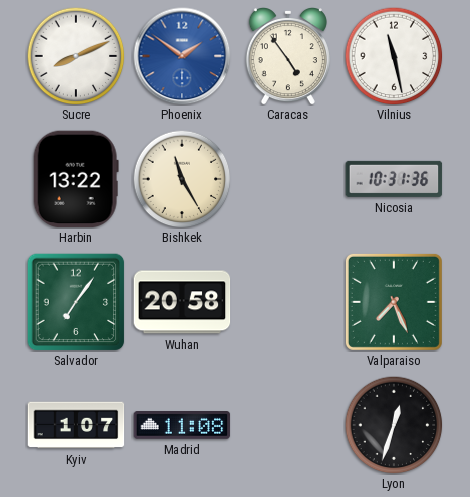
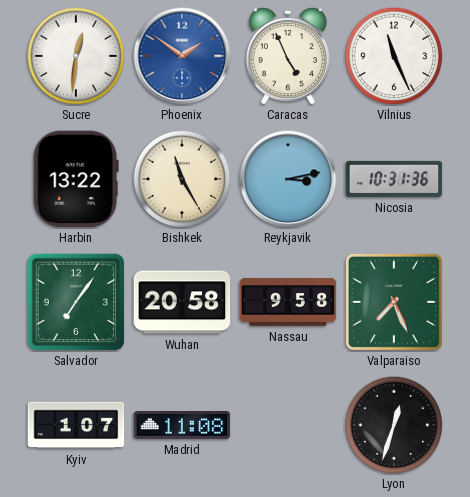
Sucre: 8:11 -> 12:31
Caracas: 4:54 -> 4:56
Vilnius: 11:28 -> 11:26
Reykjavik: none -> 3:13
Nassau: none -> 9:58
